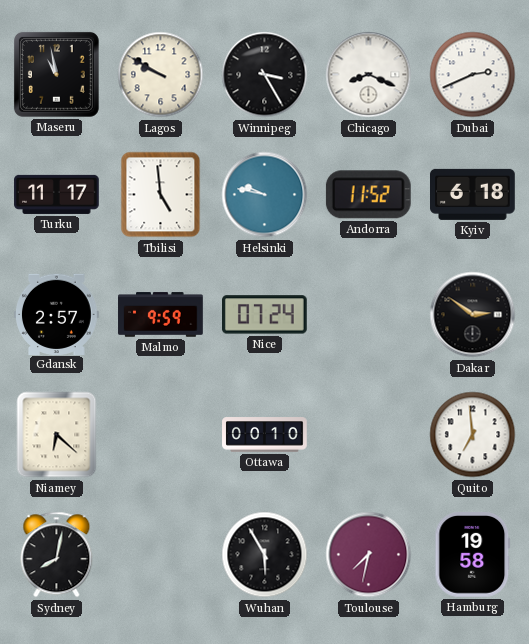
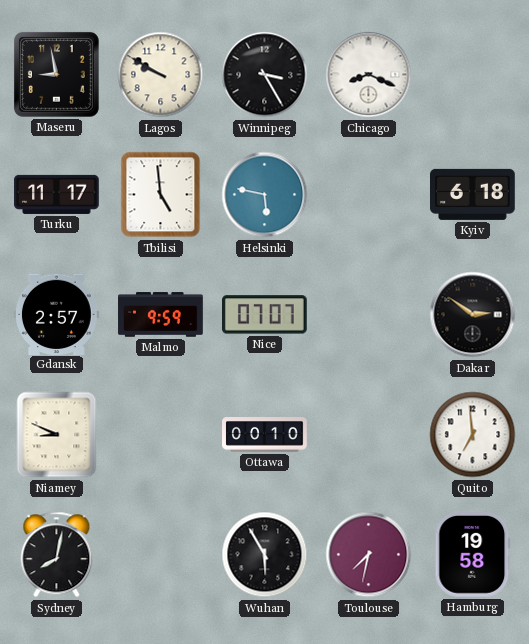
Maseru: 10:58 -> 8:58
Dubai: 2:41 -> none
Helsinki: 9:47 -> 5:47
Andorra: 11:52 -> none
Nice: 07:24 -> 07:07
Niamey: 6:22 -> 8:49
